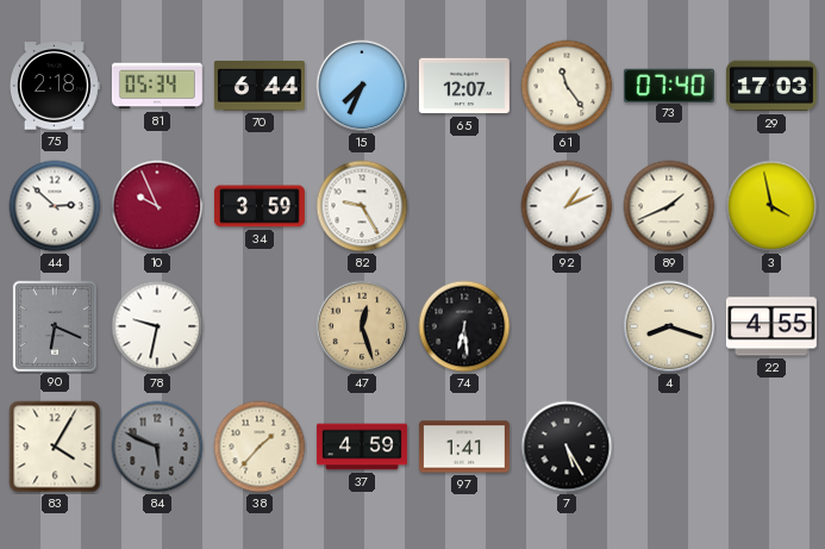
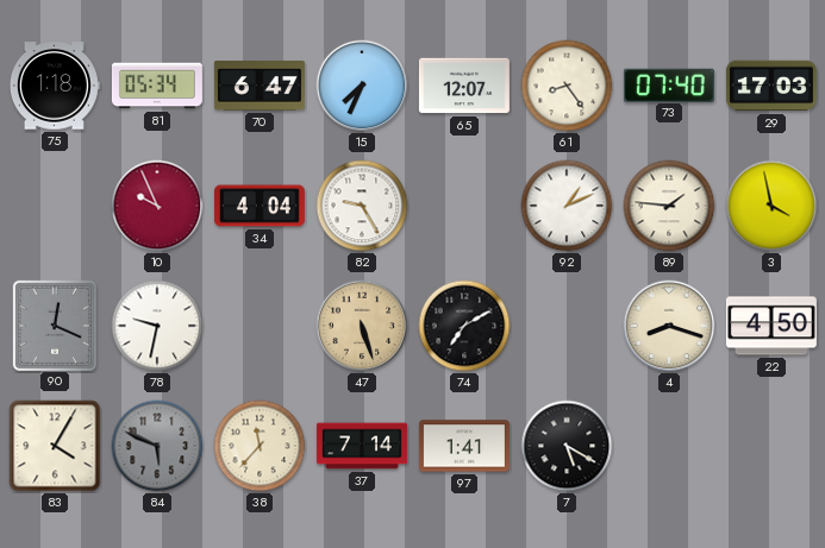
75: 2:18 -> 1:18
70: 6:44 -> 6:47
61: 11:24 -> 8:24
44: 2:52 -> none
34: 3:59 -> 4:04
89: 1:41 -> 1:46
90: 6:19 -> 12:19
47: 12:27 -> 5:27
74: 6:29 -> 7:10
22: 4:55 -> 4:50
38: 1:37 -> 11:37
37: 4:59 -> 7:14
7: 5:25 -> 5:20
